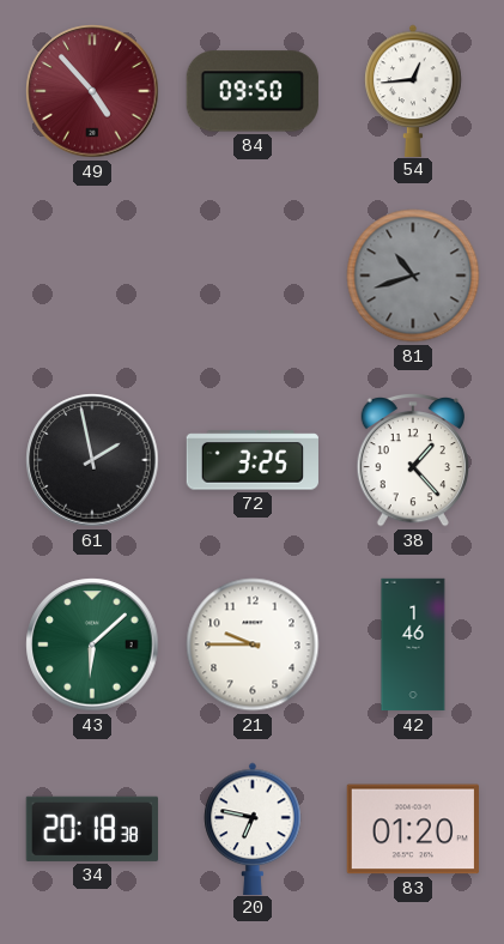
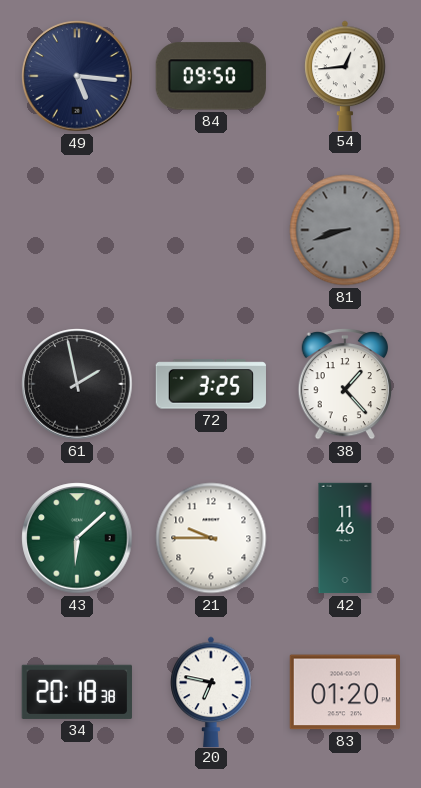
49: 4:53 -> 5:16
49 dial: burgundy -> navy
81: 10:42 -> 8:42
42: 1:46 -> 11:46
